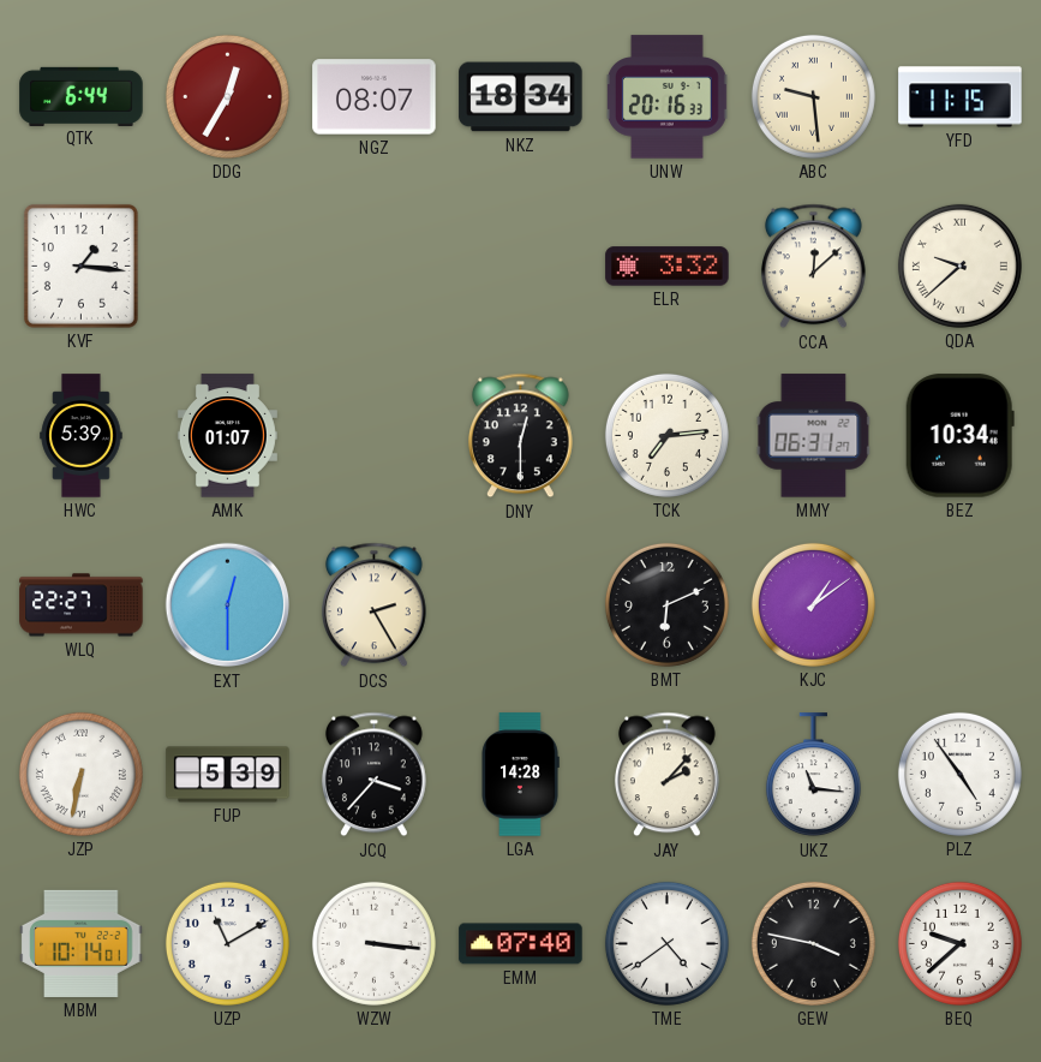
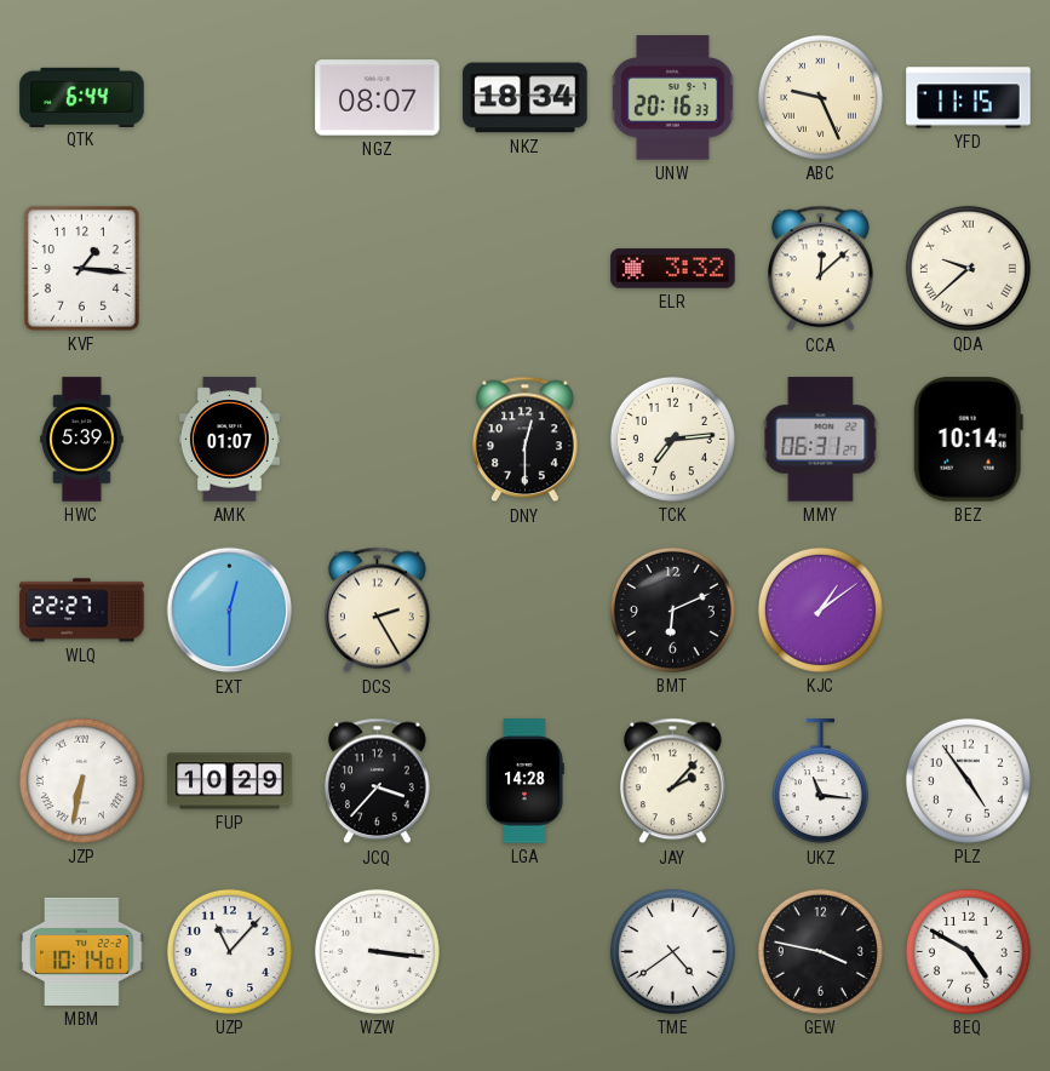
DDG: 12:35 -> none
ABC: 9:29 -> 9:26
BEZ: 10:34 -> 10:14
FUP: 5:39 -> 10:29
UZP: 11:10 -> 11:07
EMM: 07:40 -> none
BEQ: 9:38 -> 4:50
